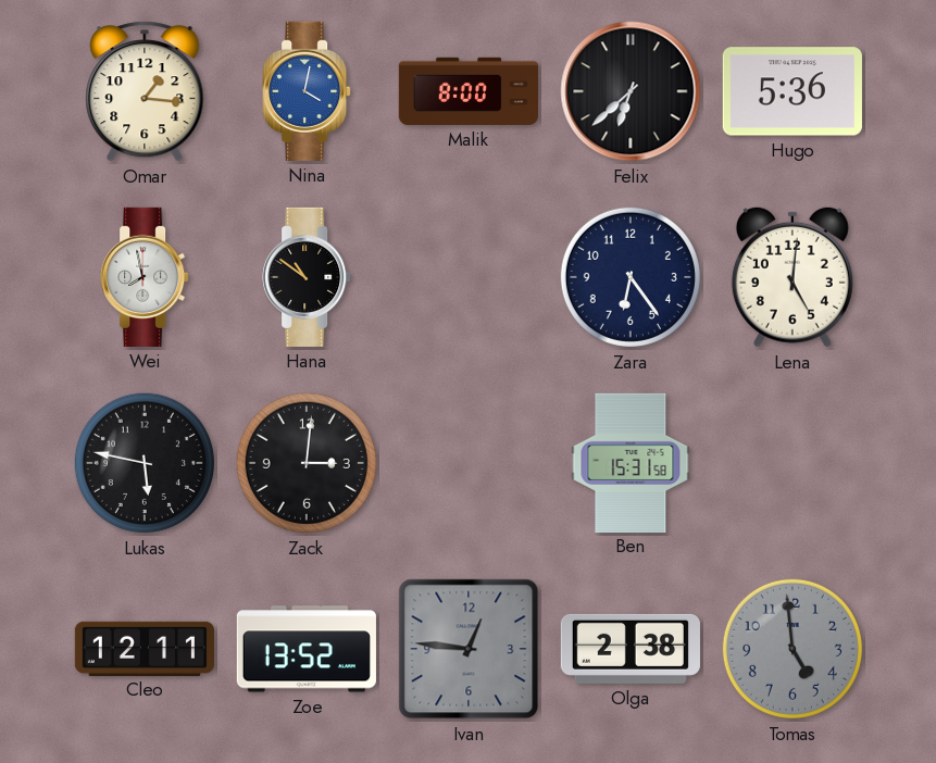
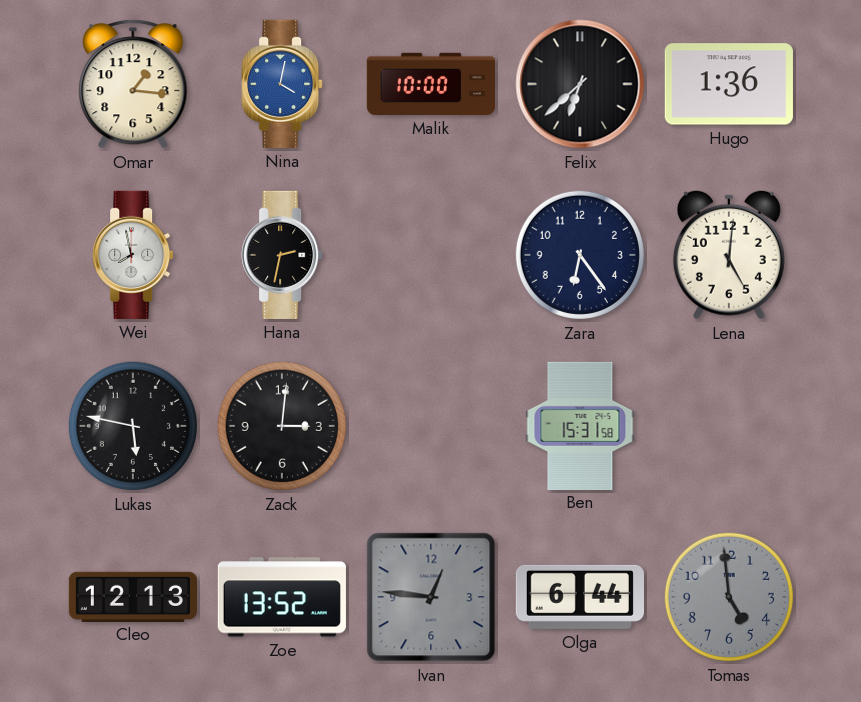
Malik: 8:00 -> 10:00
Hugo: 5:36 -> 1:36
Hana: 10:51 -> 2:32
Cleo: 12:11 -> 12:13
Olga: 2:38 -> 6:44
